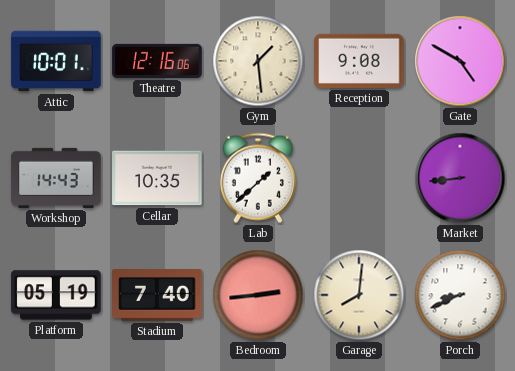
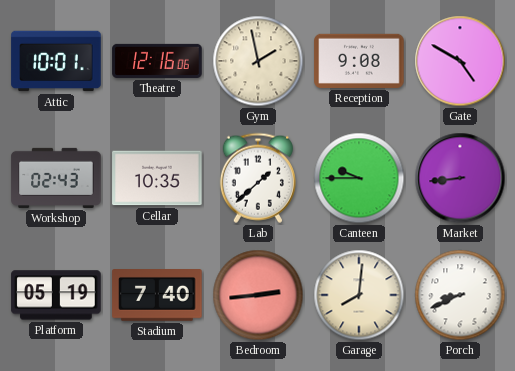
Gym: 1:29 -> 1:58
Workshop: 14:43 -> 02:43
Canteen: none -> 9:45
